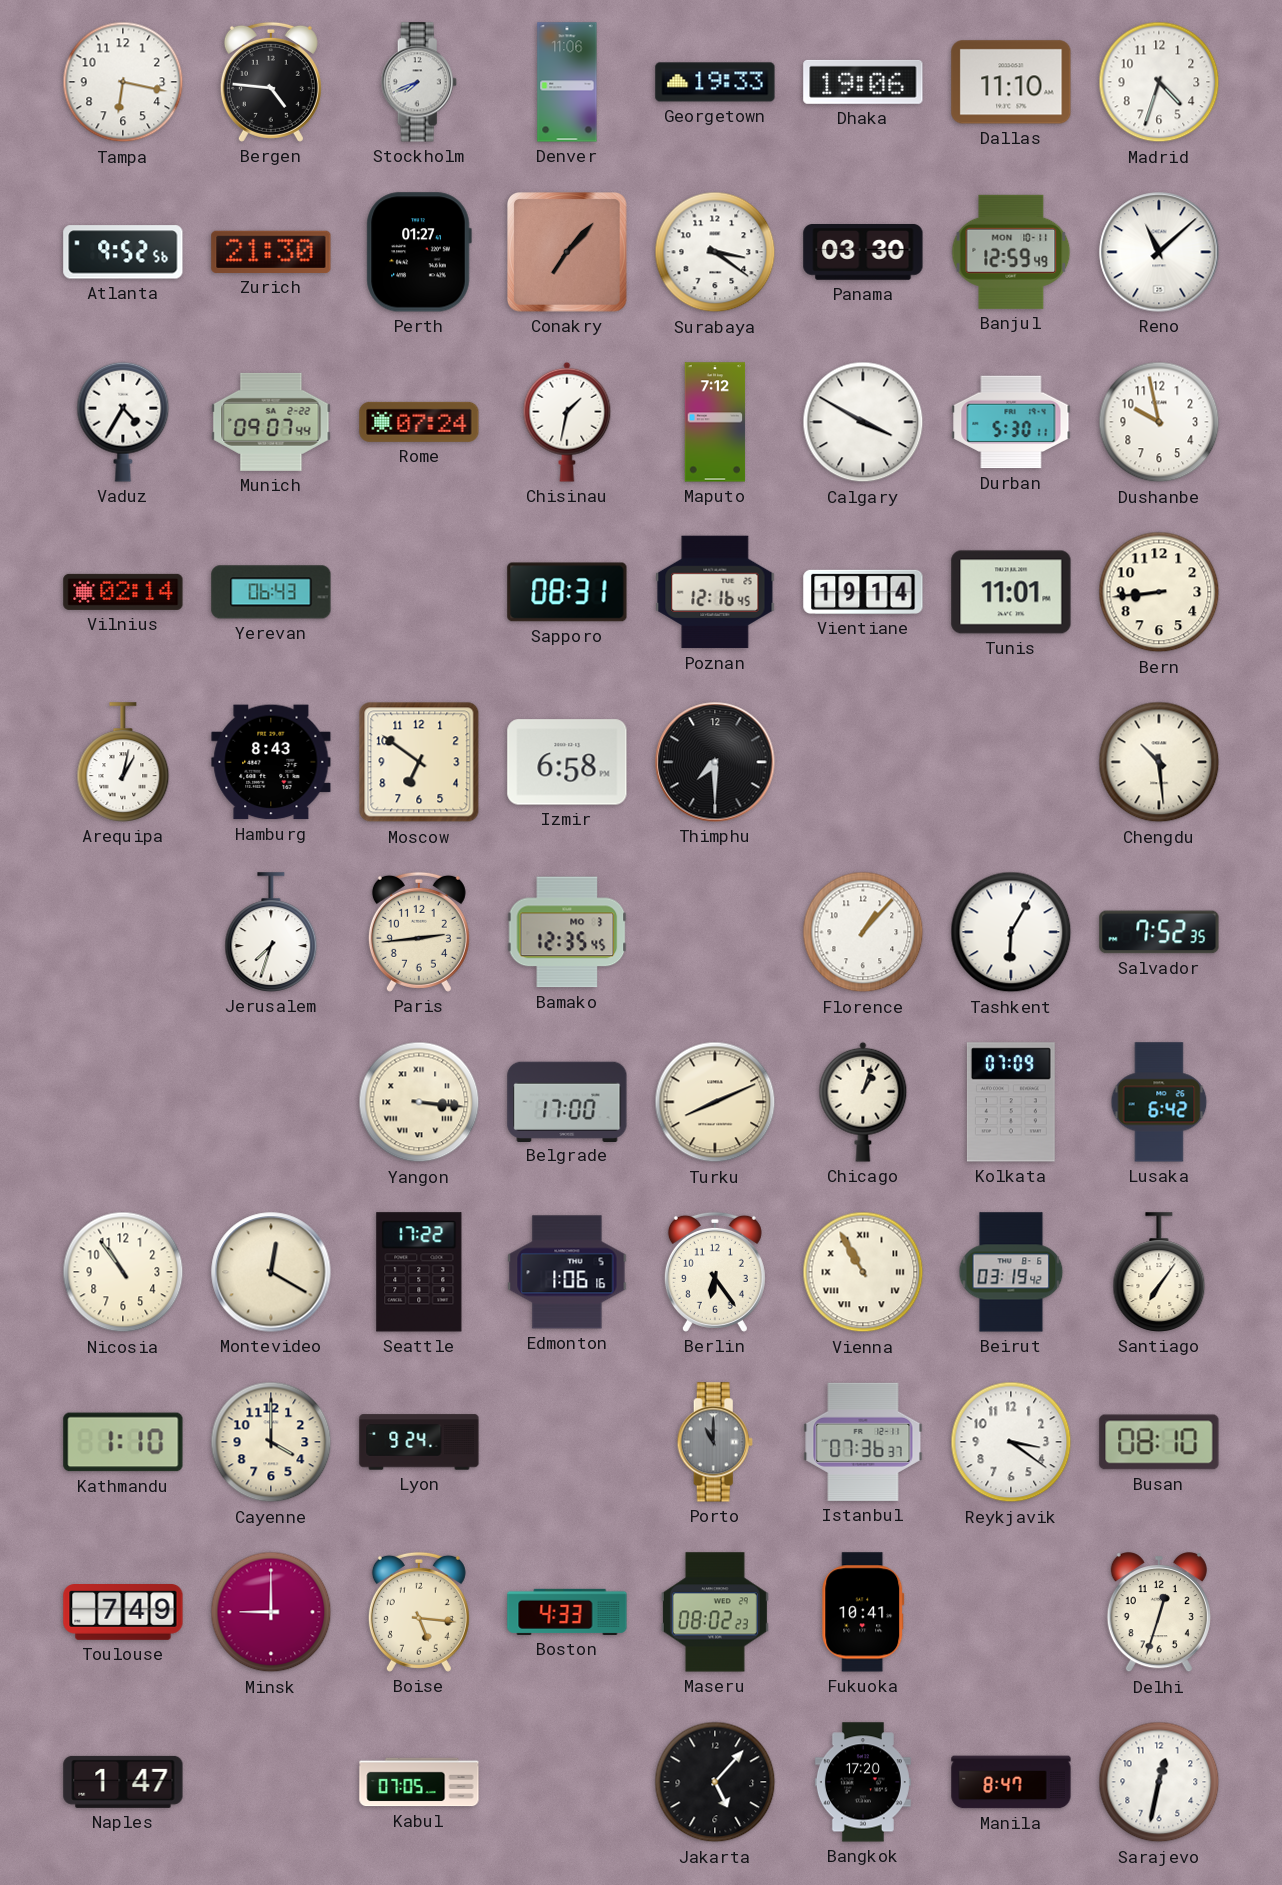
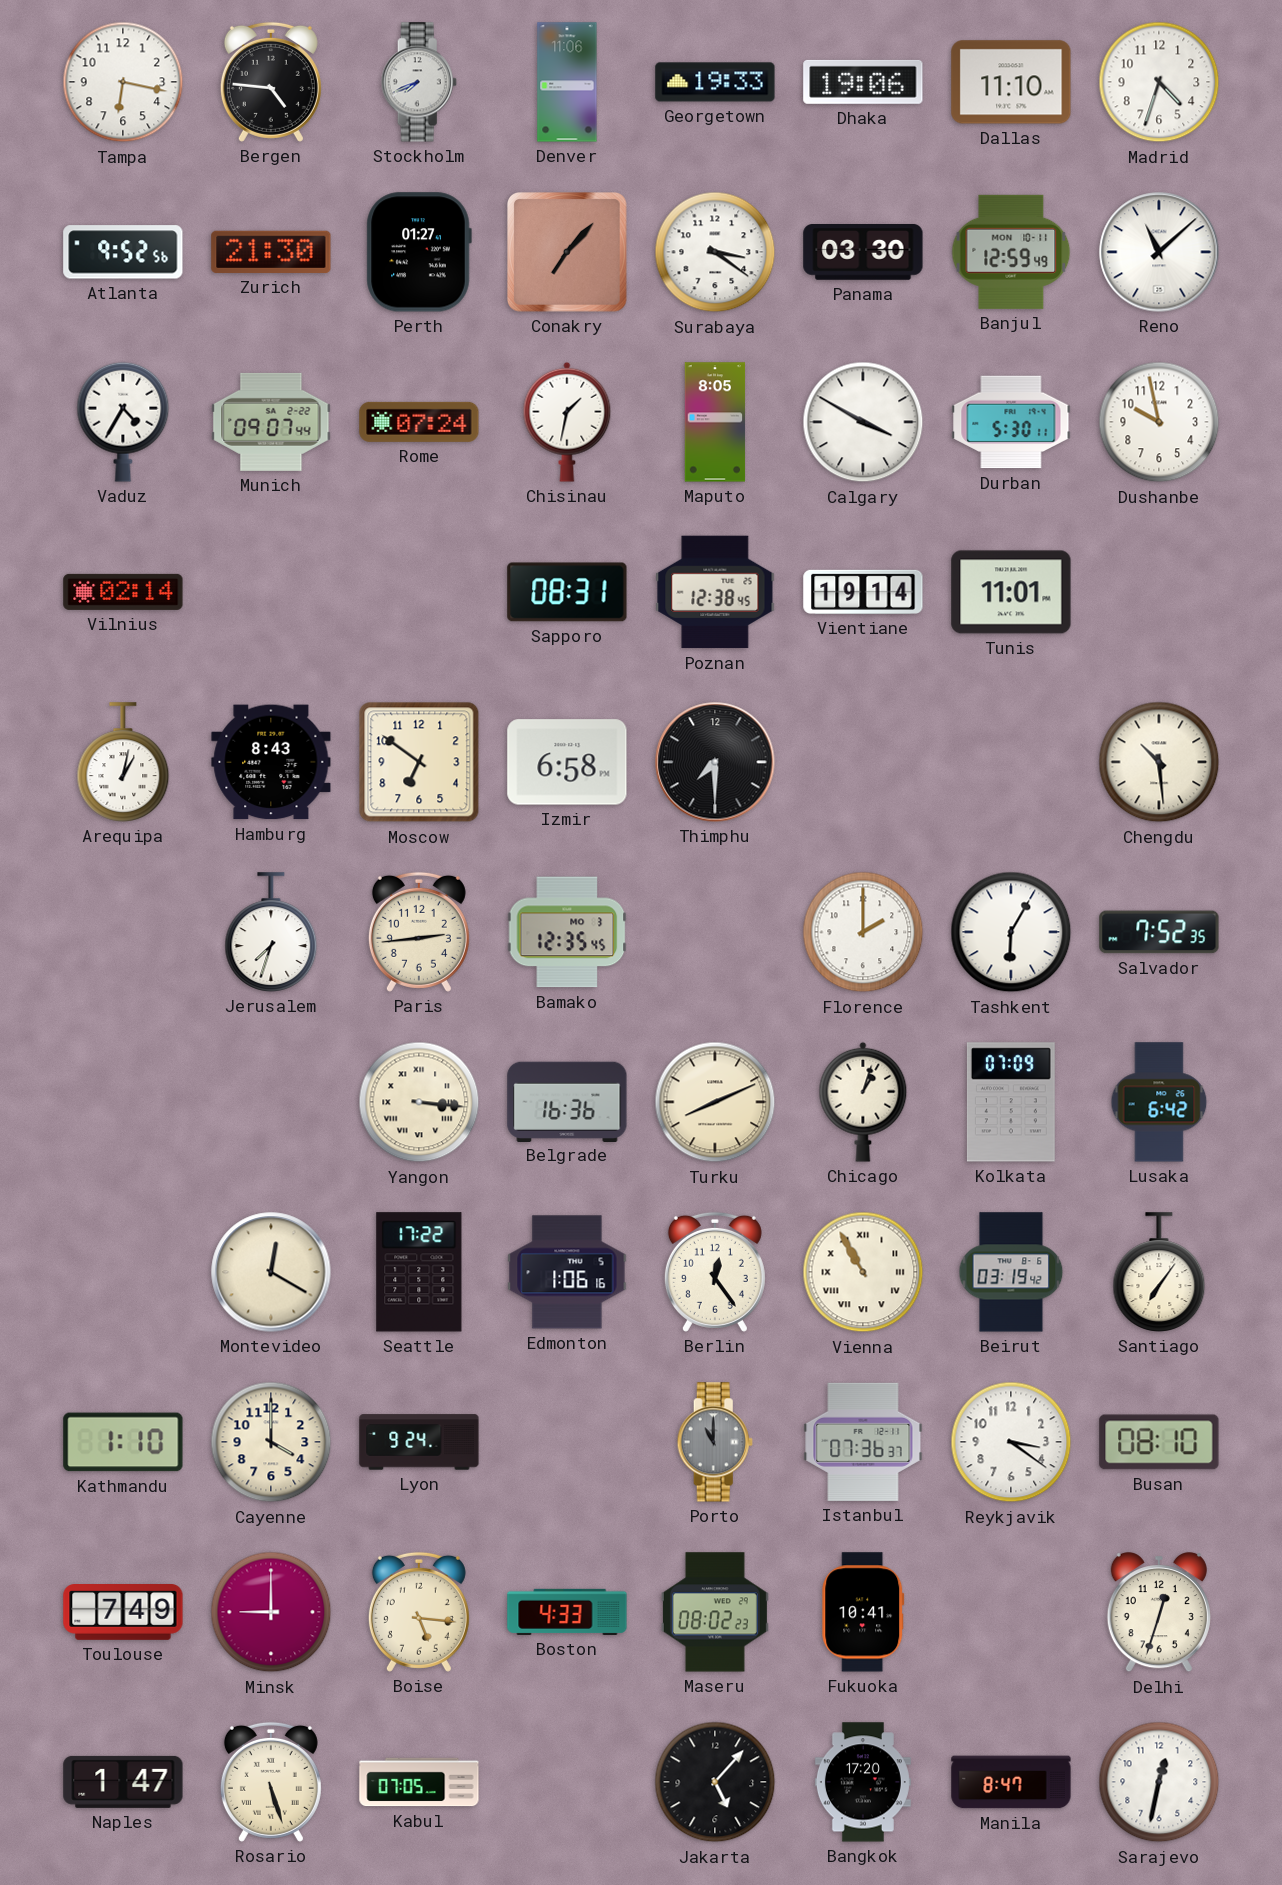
Maputo: 7:12 -> 8:05
Yerevan: 06:43 -> none
Poznan: 12:16 -> 12:38
Bern: 8:44 -> none
Florence: 1:07 -> 2:00
Belgrade: 17:00 -> 16:36
Nicosia: 10:54 -> none
Berlin: 6:24 -> 12:24
Rosario: none -> 5:27
